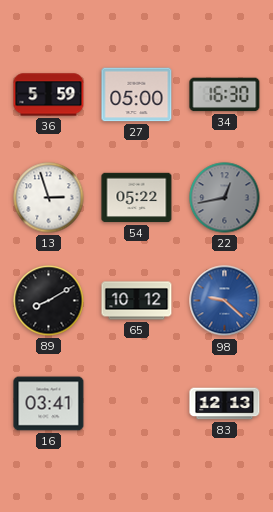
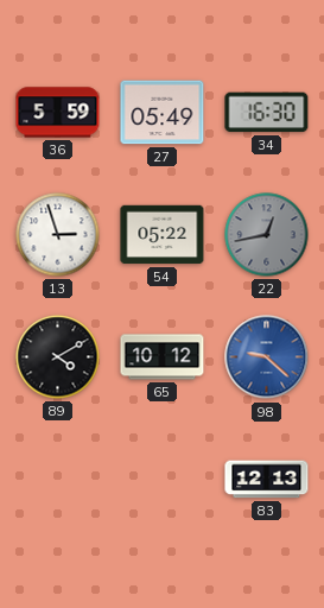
27: 05:00 -> 05:49
89: 8:10 -> 4:10
16: 03:41 -> none
